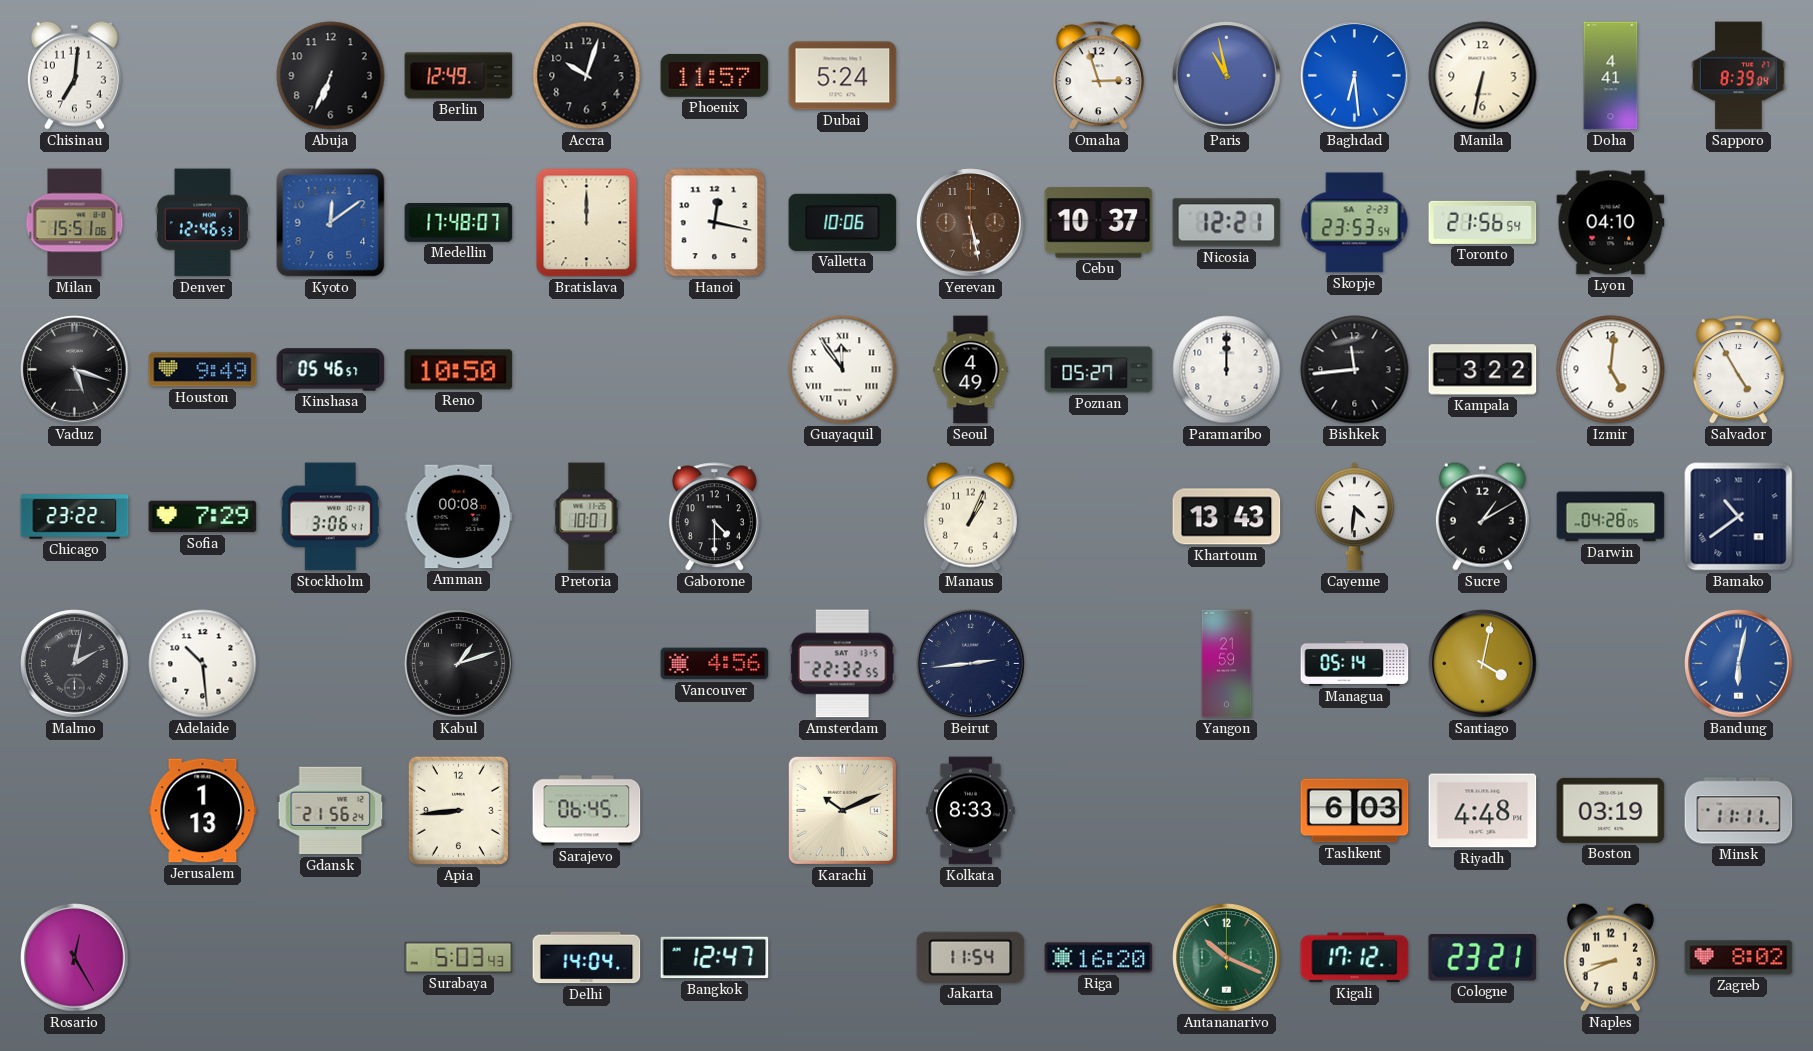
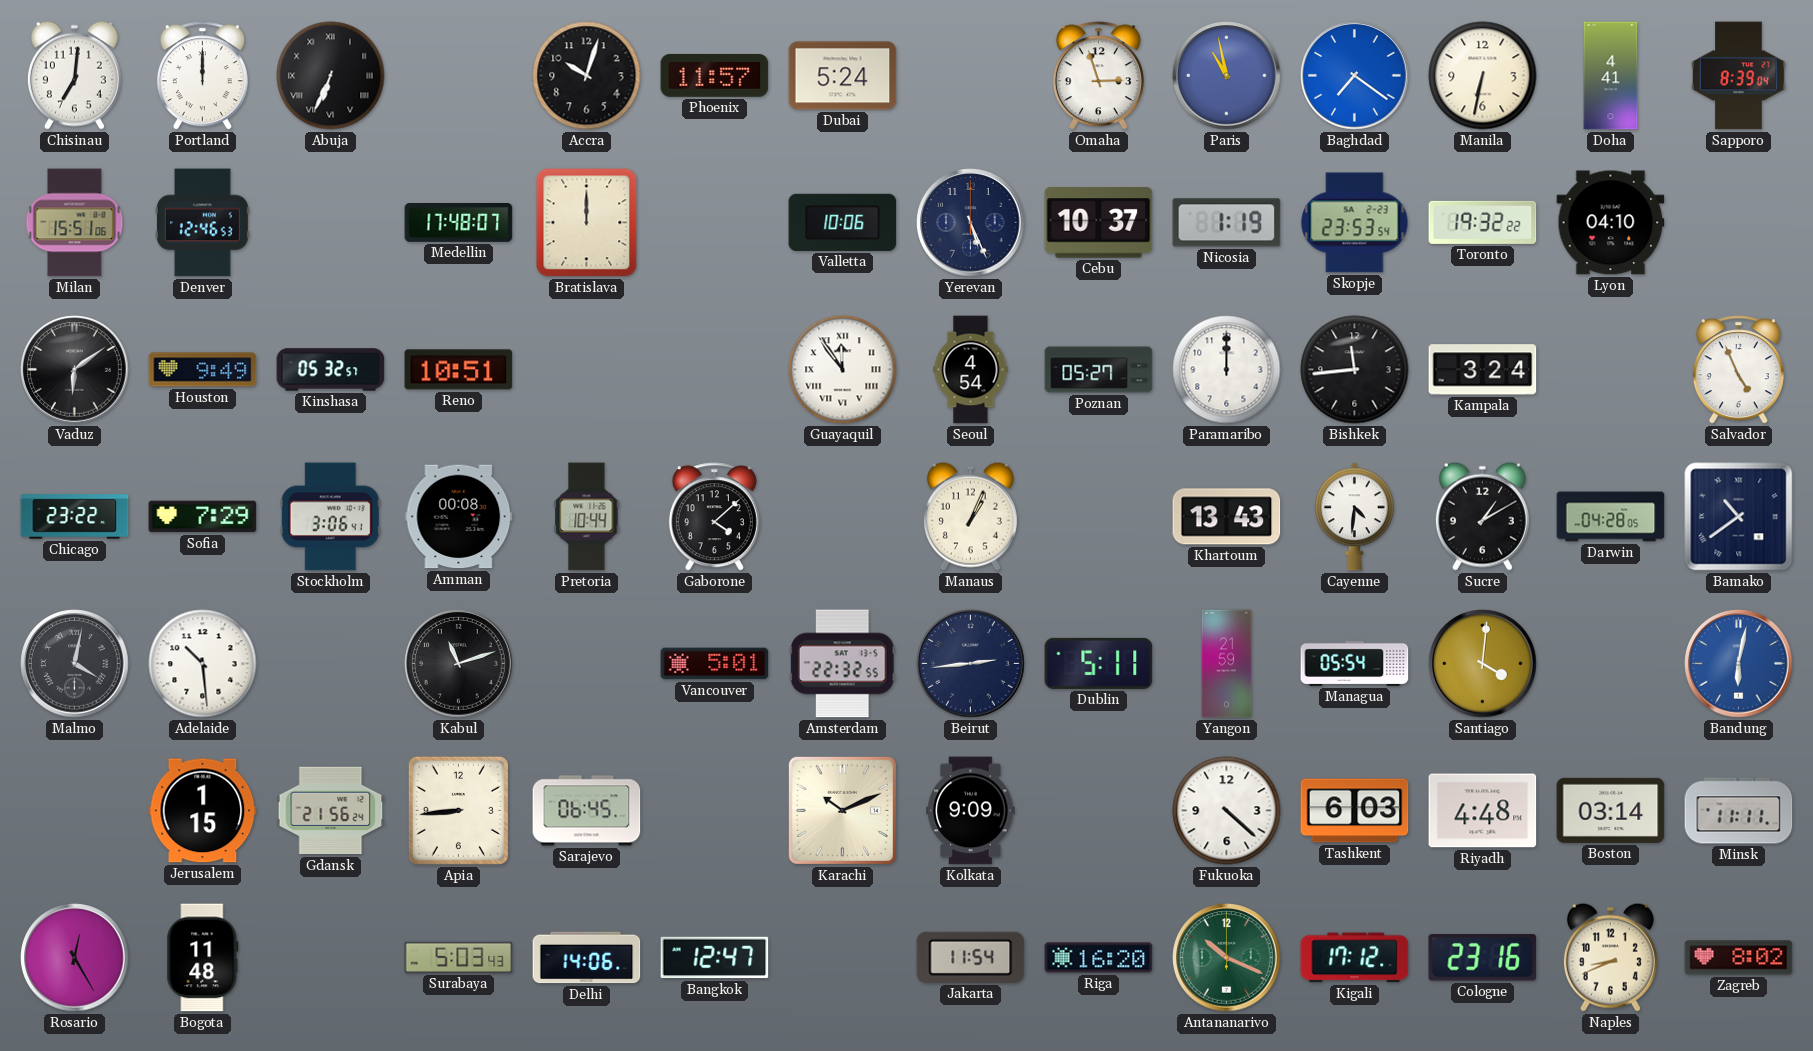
Portland: none -> 12:00
Abuja numerals: Arabic -> Roman
Berlin: 12:49 -> none
Baghdad: 6:29 -> 7:21
Kyoto: 12:09 -> none
Hanoi: 12:17 -> none
Yerevan: 5:28 -> 5:26
Yerevan dial: brown -> navy
Nicosia: 12:21 -> 1:19
Toronto: 21:56 -> 19:32
Vaduz: 5:18 -> 6:09
Kinshasa: 05:46 -> 05:32
Reno: 10:50 -> 10:51
Seoul: 4:49 -> 4:54
Kampala: 3:22 -> 3:24
Izmir: 5:01 -> none
Salvador: 4:55 -> 4:56
Pretoria: 10:01 -> 10:44
Gaborone: 4:30 -> 4:08
Malmo: 2:02 -> 4:02
Kabul: 1:12 -> 11:12
Vancouver: 4:56 -> 5:01
Dublin: none -> 5:11
Managua: 05:14 -> 05:54
Santiago: 4:02 -> 4:01
Jerusalem: 1:13 -> 1:15
Kolkata: 8:33 -> 9:09
Fukuoka: none -> 4:22
Boston: 03:19 -> 03:14
Bogota: none -> 11:48
Delhi: 14:04 -> 14:06
Cologne: 23:21 -> 23:16
